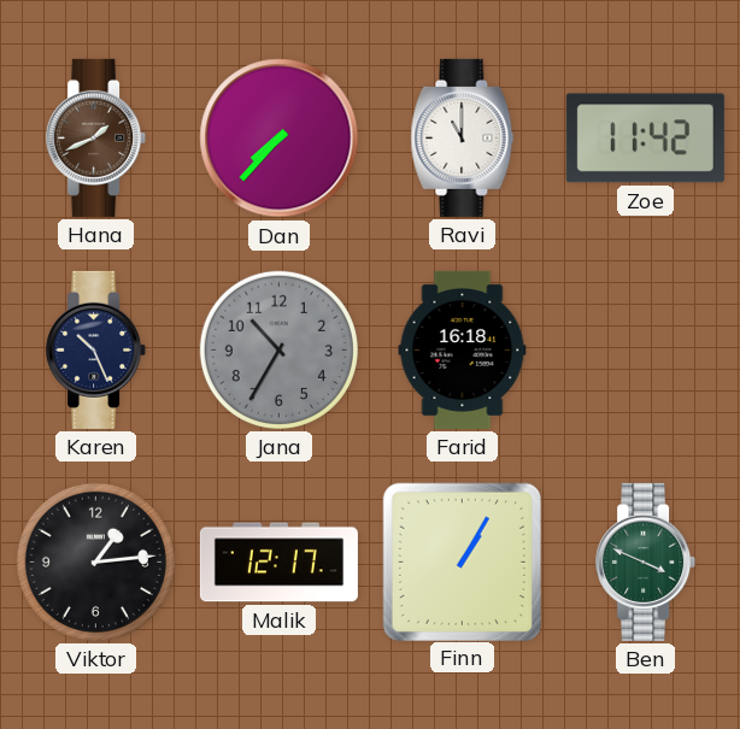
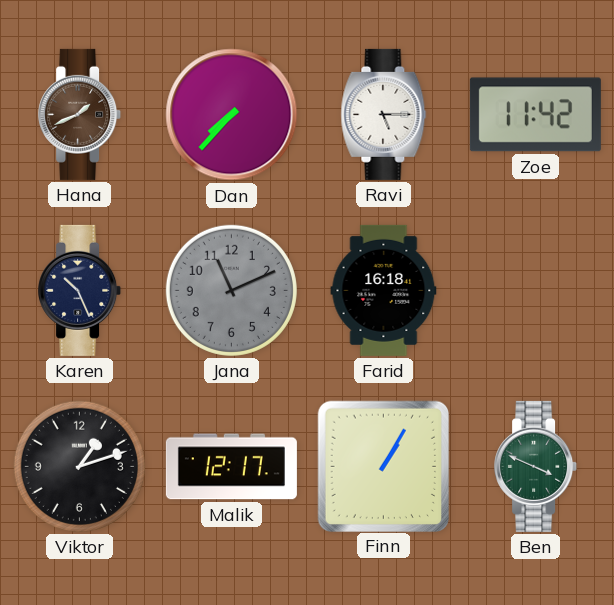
Ravi: 11:00 -> 5:15
Jana: 10:35 -> 11:11
Viktor: 1:14 -> 1:12
